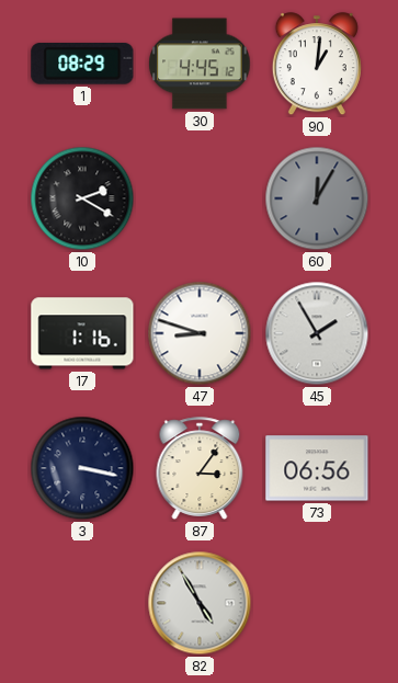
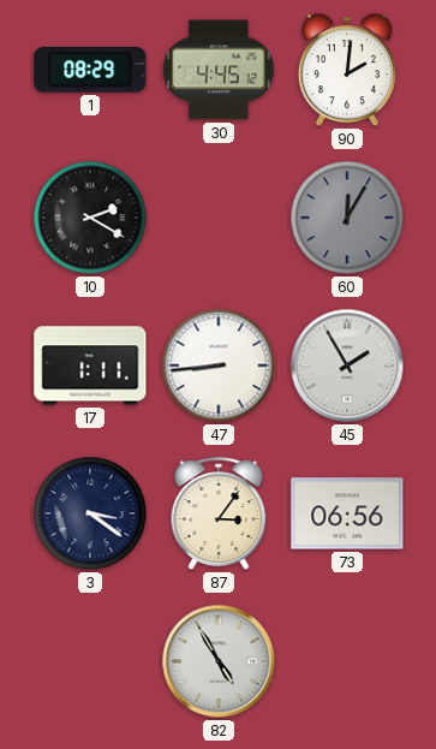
90: 1:01 -> 2:01
17: 1:16 -> 1:11
47: 8:48 -> 8:44
3: 3:17 -> 3:21
